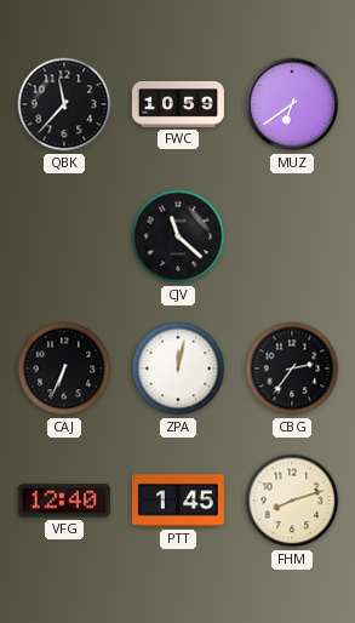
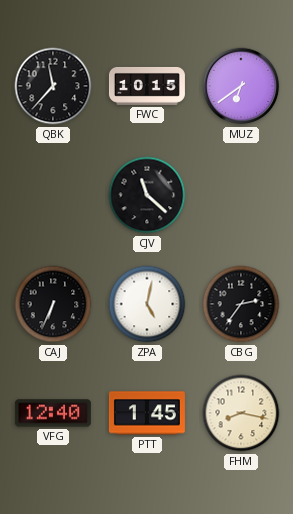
FWC: 10:59 -> 10:15
ZPA: 12:02 -> 5:02
FHM: 8:12 -> 8:17
